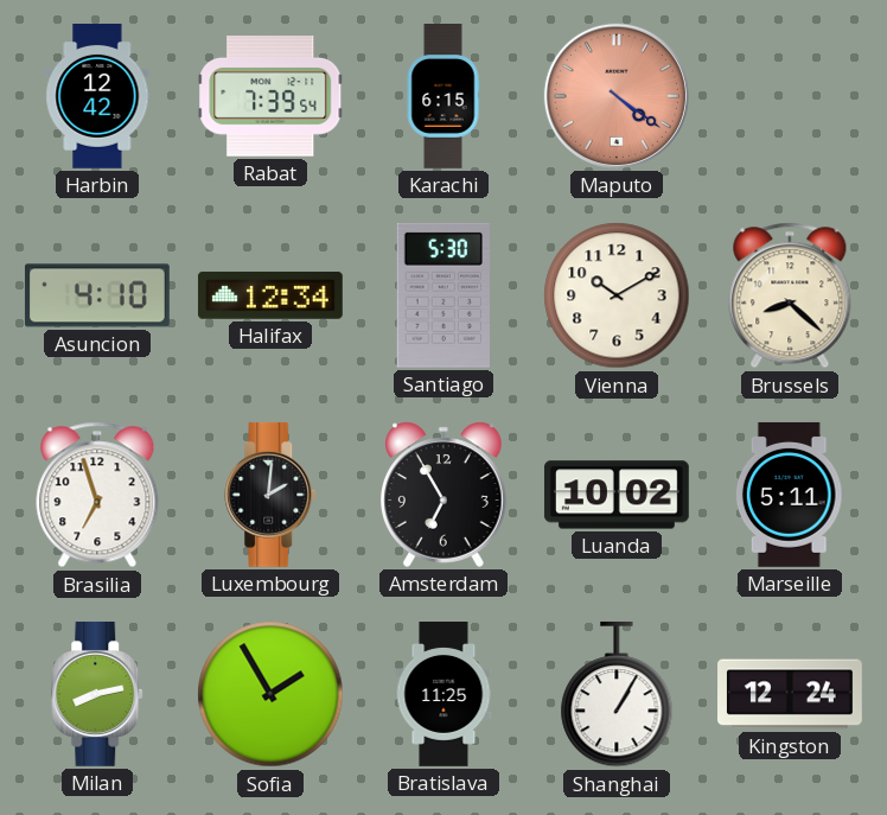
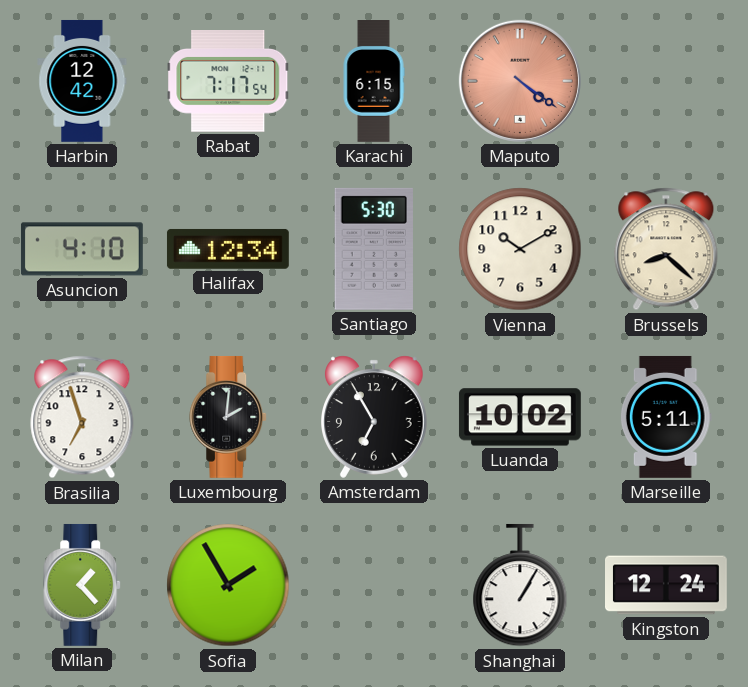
Rabat: 7:39 -> 7:17
Milan: 8:13 -> 1:23
Bratislava: 11:25 -> none
